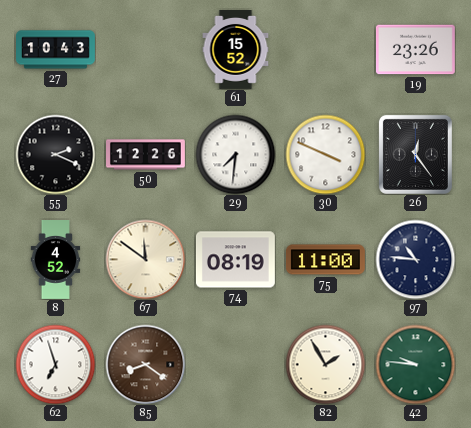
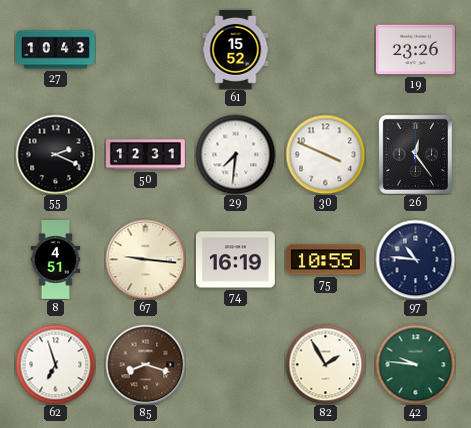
50: 12:26 -> 12:31
8: 4:52 -> 4:51
67: 11:51 -> 9:16
74: 08:19 -> 16:19
75: 11:00 -> 10:55
85: 8:21 -> 8:18
